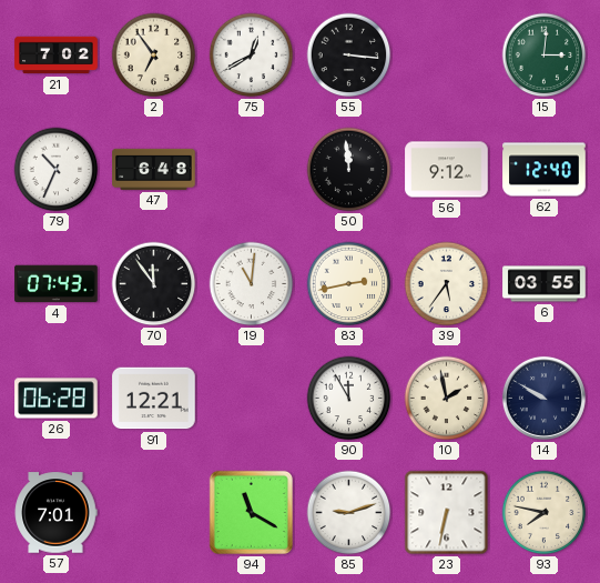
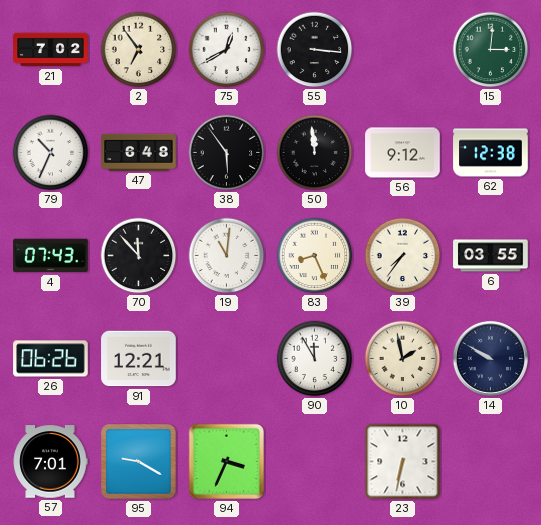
38: none -> 5:54
62: 12:40 -> 12:38
70: 11:54 -> 11:53
83: 2:43 -> 8:26
39: 5:36 -> 7:36
26: 06:28 -> 06:26
95: none -> 9:20
94: 11:20 -> 3:34
85: 9:12 -> none
93: 7:47 -> none
